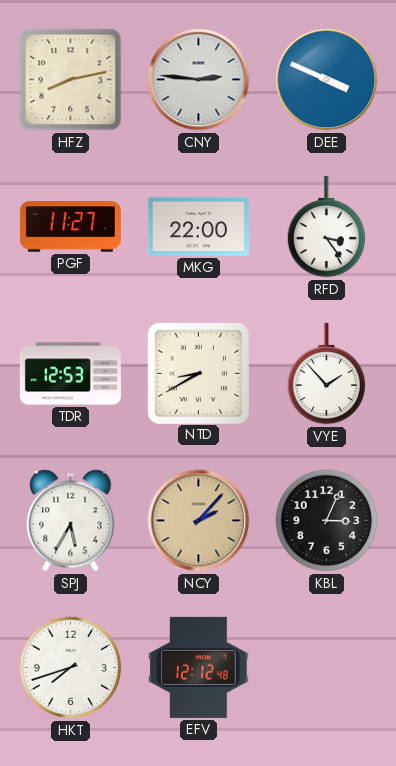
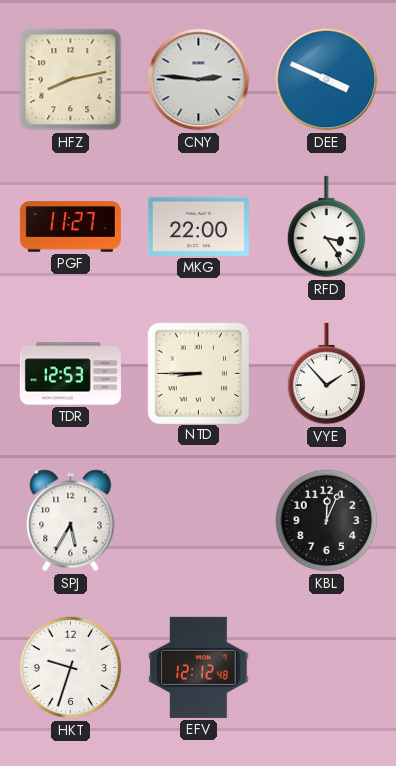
NTD: 8:40 -> 8:45
NCY: 2:07 -> none
KBL: 3:04 -> 12:04
HKT: 7:42 -> 9:33
